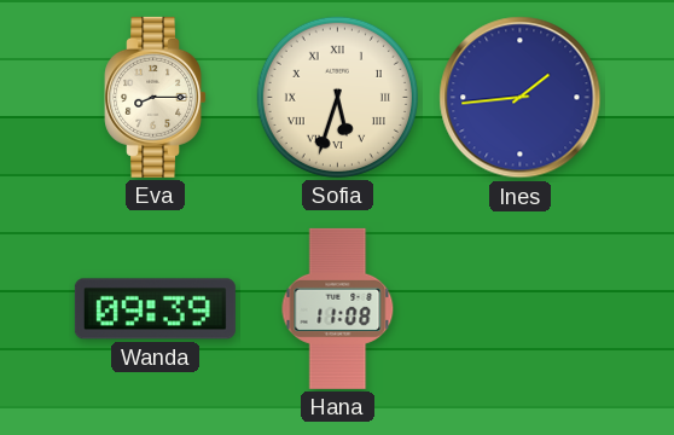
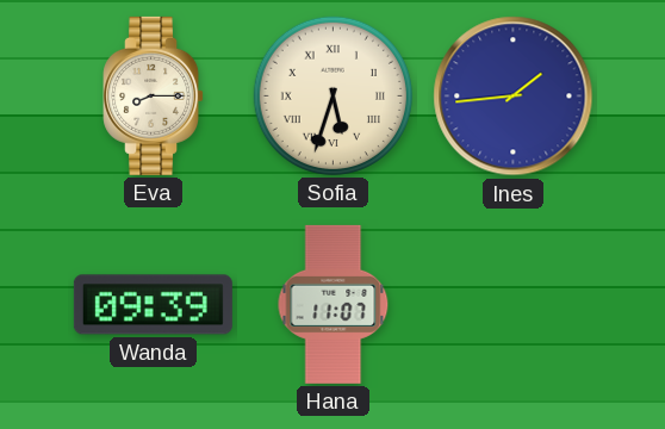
Hana: 11:08 -> 11:07
